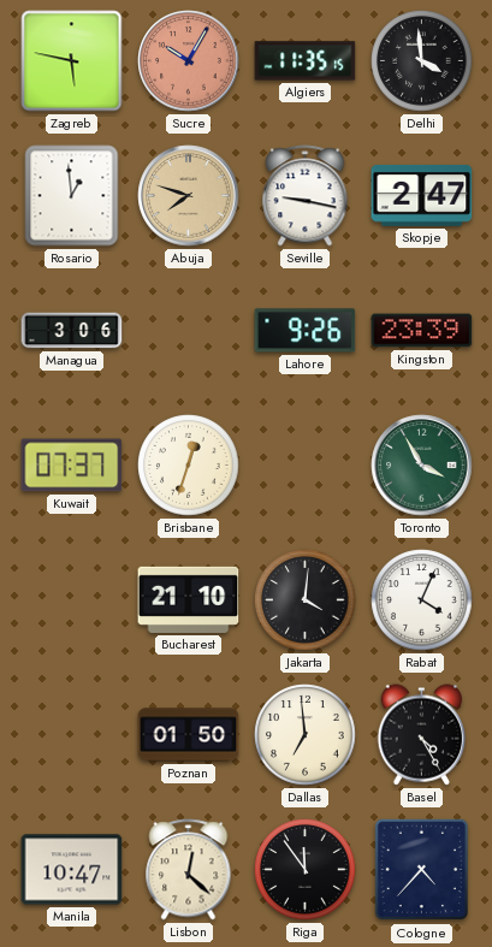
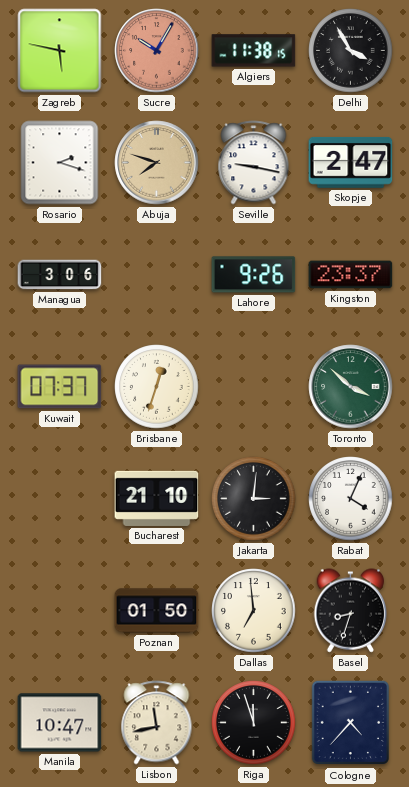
Algiers: 11:35 -> 11:38
Delhi: 3:59 -> 3:55
Rosario: 12:59 -> 2:18
Kingston: 23:39 -> 23:37
Toronto: 3:55 -> 3:52
Jakarta: 4:01 -> 3:01
Basel: 4:25 -> 8:33
Lisbon: 12:22 -> 11:43
Riga: 11:54 -> 11:57
